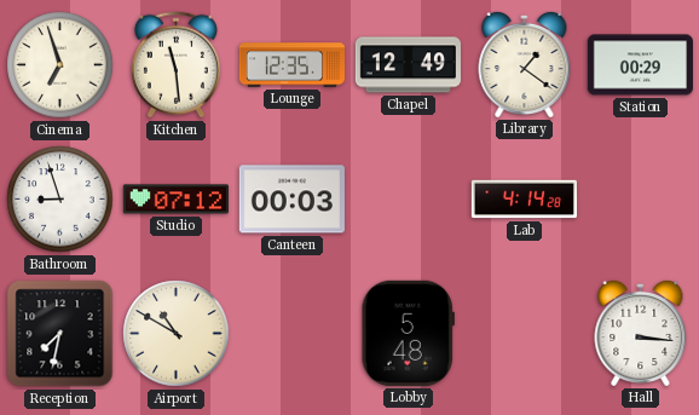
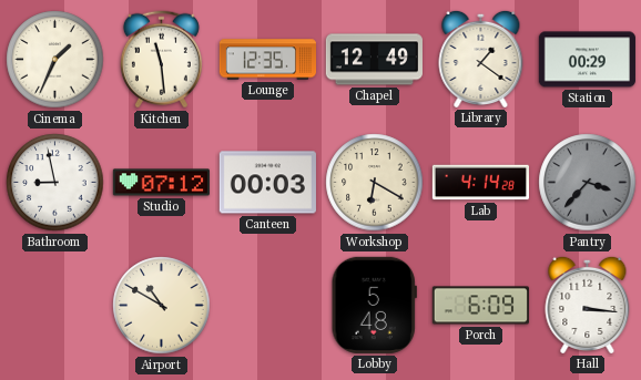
Cinema: 6:57 -> 1:34
Bathroom: 8:57 -> 8:58
Workshop: none -> 6:20
Pantry: none -> 3:37
Reception: 7:32 -> none
Porch: none -> 6:09
